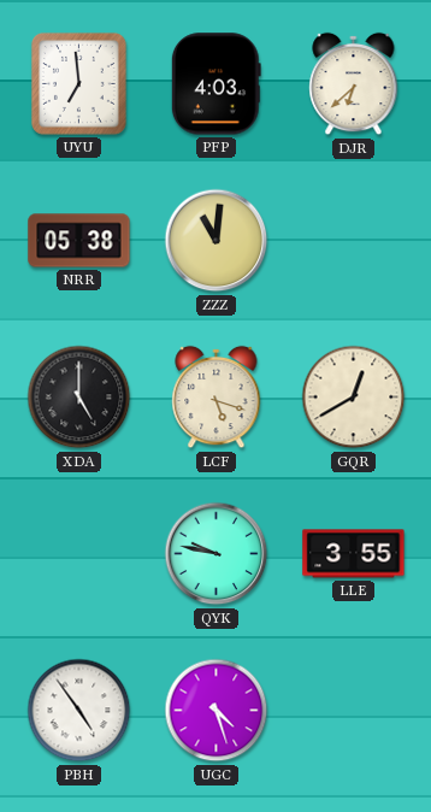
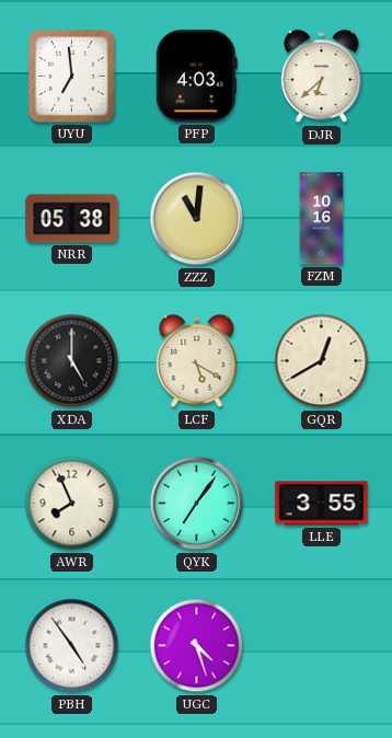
FZM: none -> 10:16
LCF: 5:18 -> 5:20
AWR: none -> 7:56
QYK: 9:47 -> 7:06
